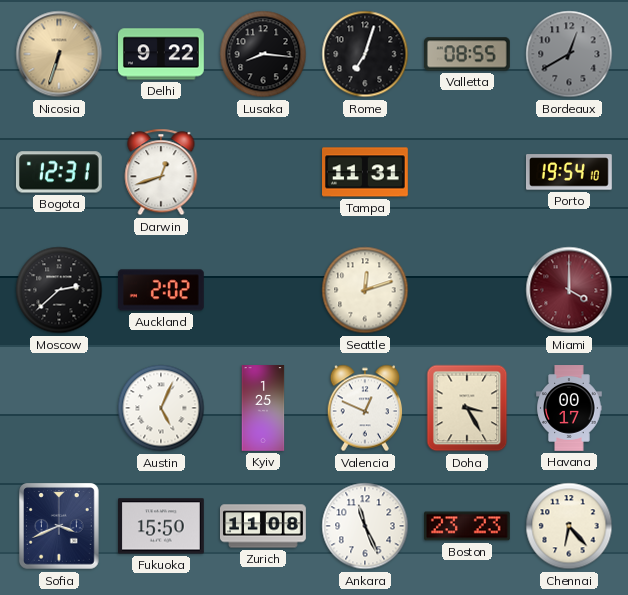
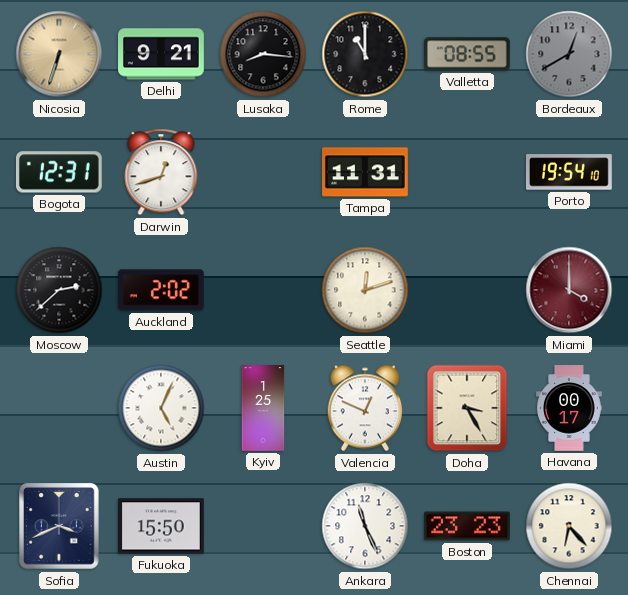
Delhi: 9:22 -> 9:21
Rome: 7:03 -> 11:00
Zurich: 11:08 -> none
